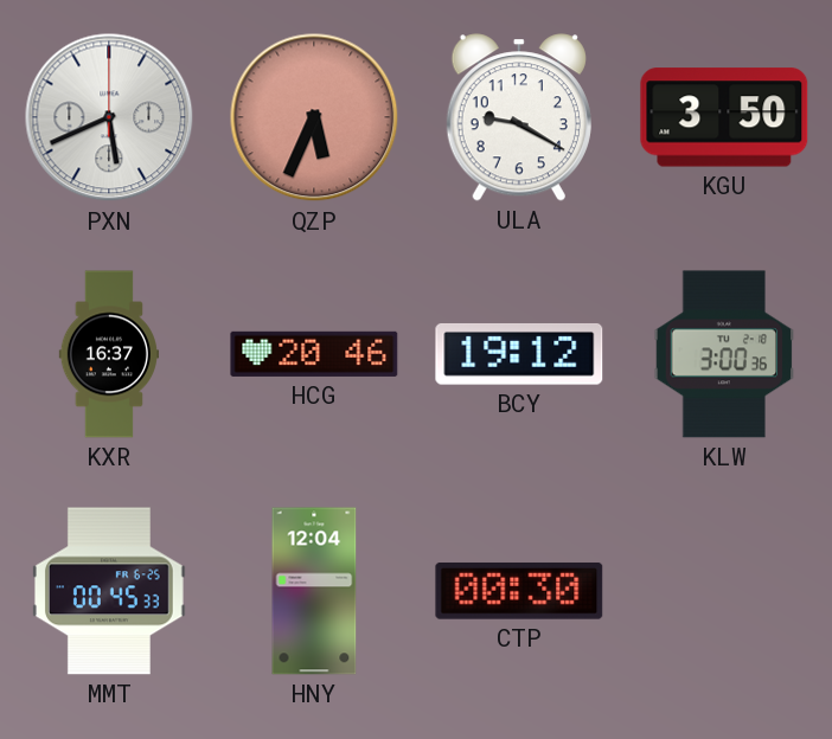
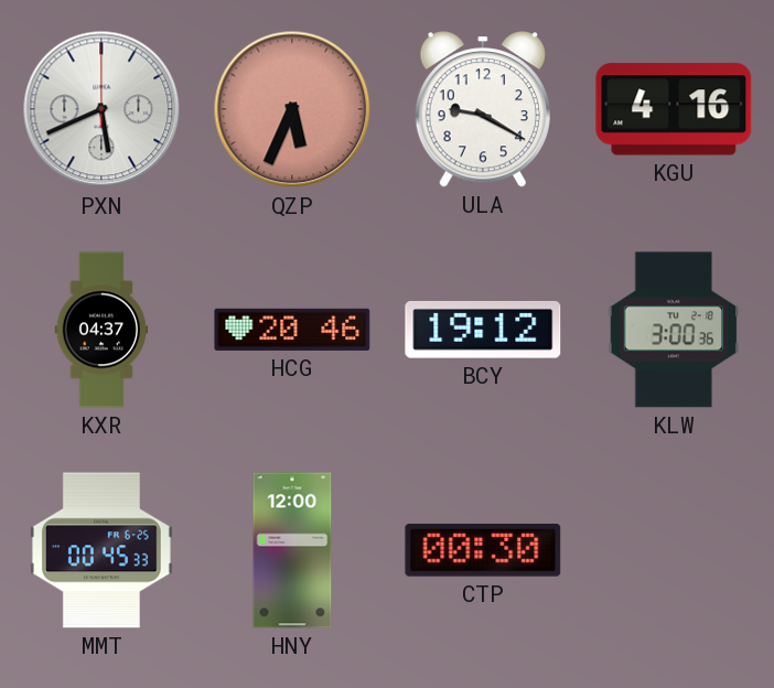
KGU: 3:50 -> 4:16
KXR: 16:37 -> 04:37
HNY: 12:04 -> 12:00
